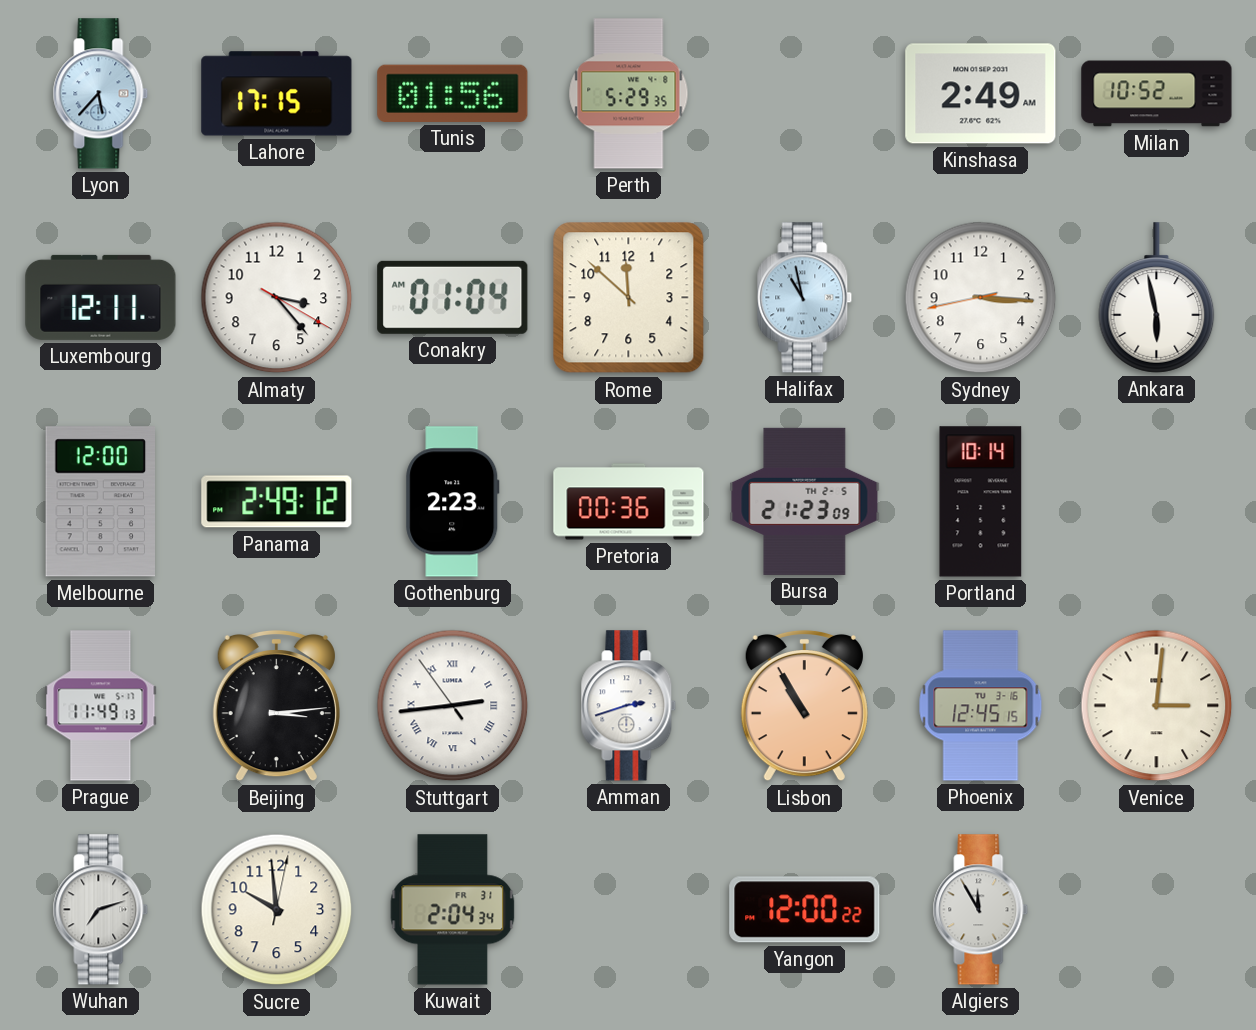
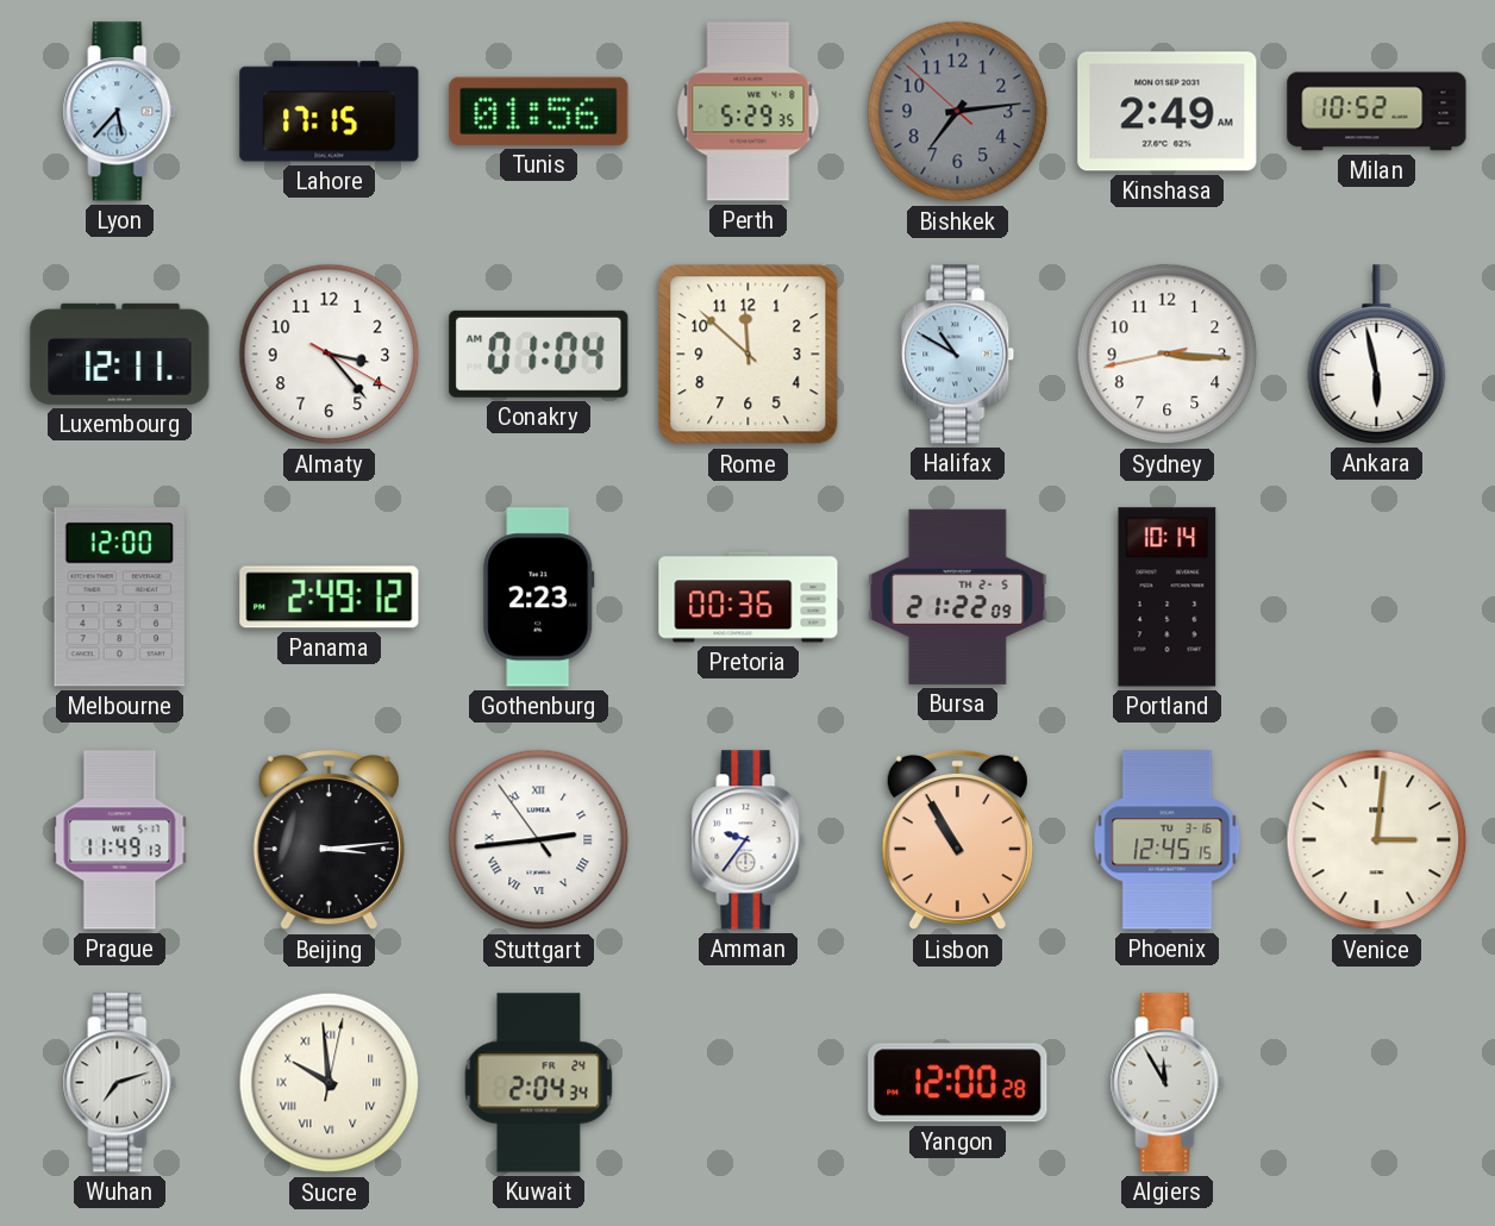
Bishkek: none -> 7:13
Halifax: 10:58 -> 10:50
Bursa: 21:23 -> 21:22
Amman: 2:42 -> 9:36
Sucre numerals: Arabic -> Roman
Kuwait date: FR 31 -> FR 24
Yangon: 12:00:22 -> 12:00:28
